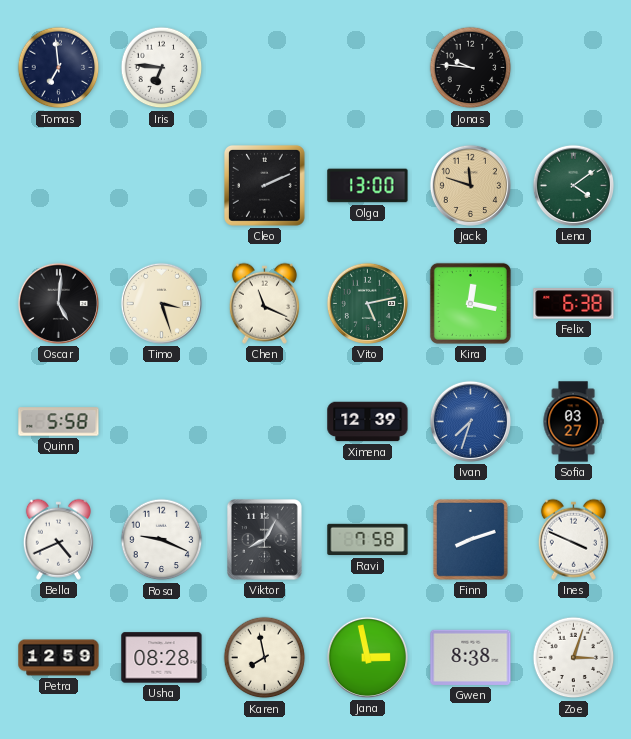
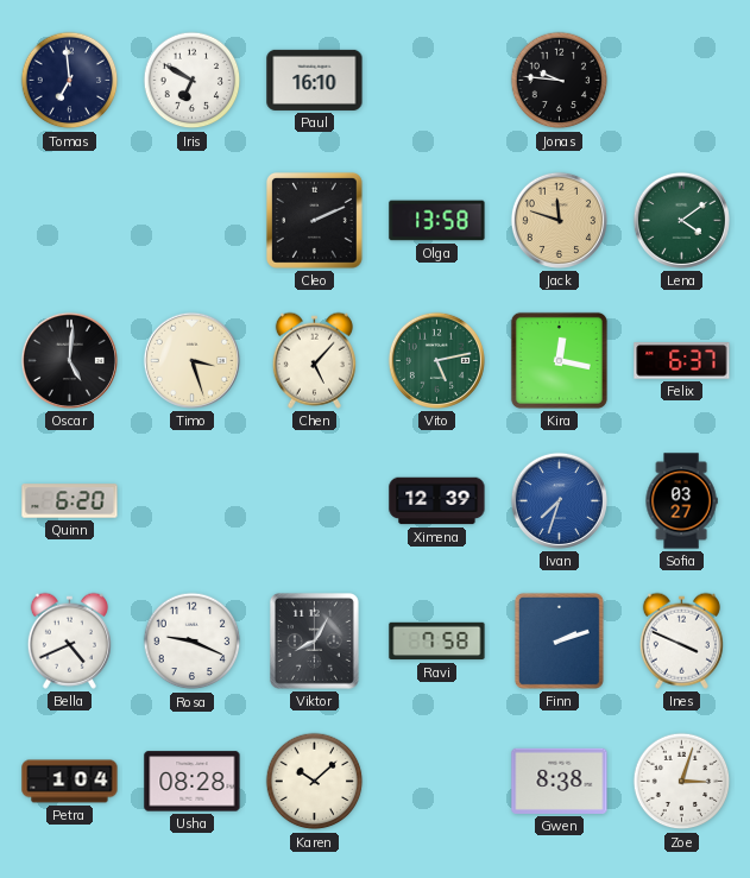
Iris: 6:46 -> 6:50
Paul: none -> 16:10
Olga: 13:00 -> 13:58
Chen: 11:19 -> 5:07
Felix: 6:38 -> 6:37
Quinn: 5:58 -> 6:20
Finn: 8:12 -> 2:12
Petra: 12:59 -> 1:04
Karen: 7:58 -> 10:08
Jana: 2:58 -> none
